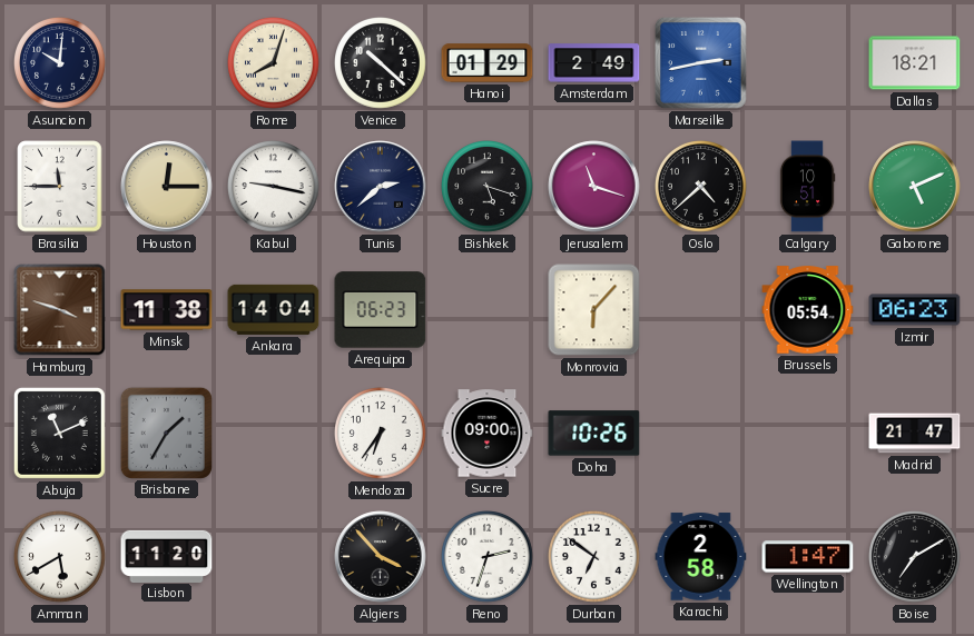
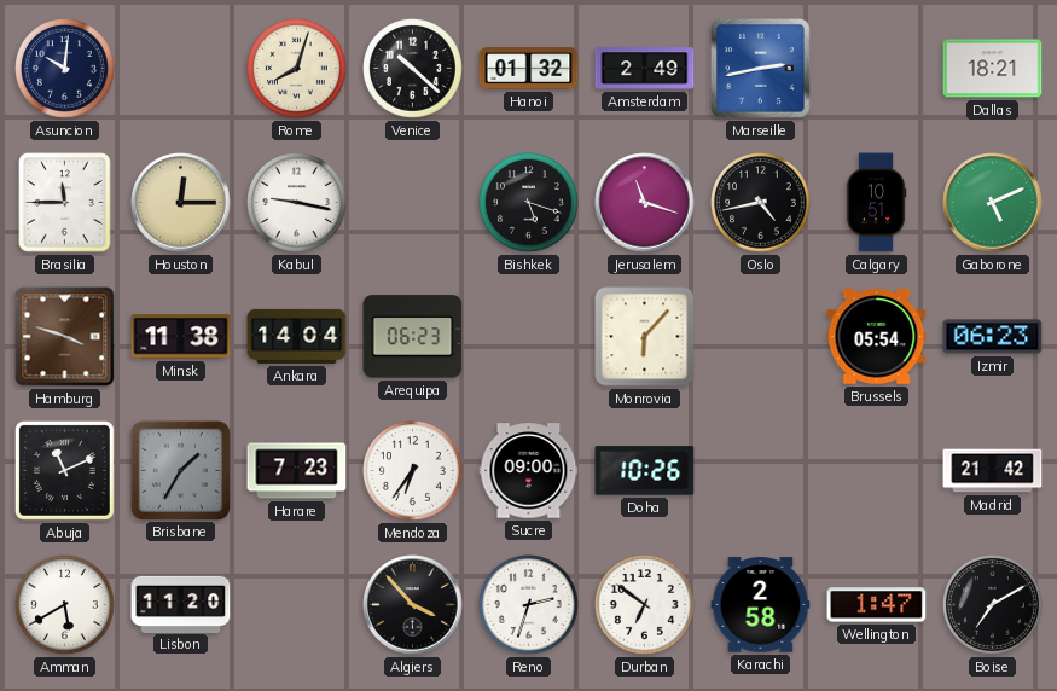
Hanoi: 01:29 -> 01:32
Tunis: 2:38 -> none
Oslo: 4:38 -> 4:43
Harare: none -> 7:23
Madrid: 21:47 -> 21:42
